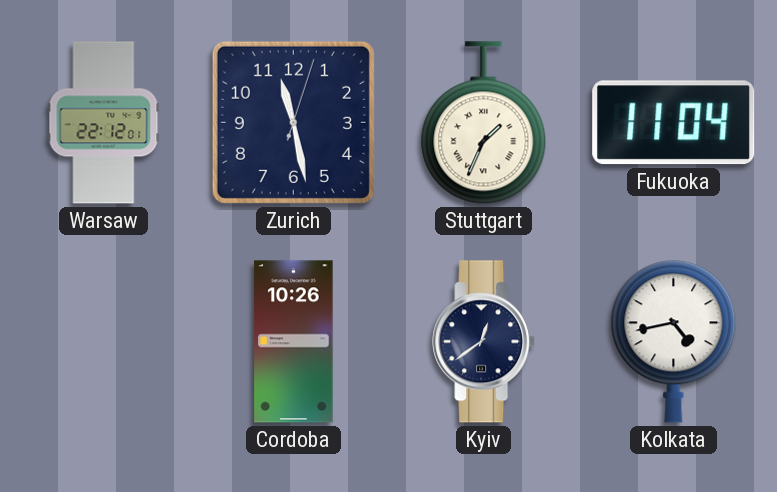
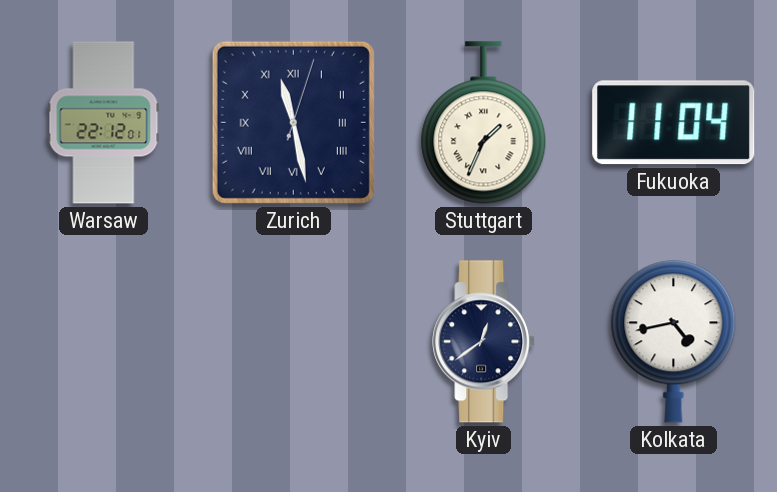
Zurich numerals: Arabic -> Roman
Cordoba: 10:26 -> none
